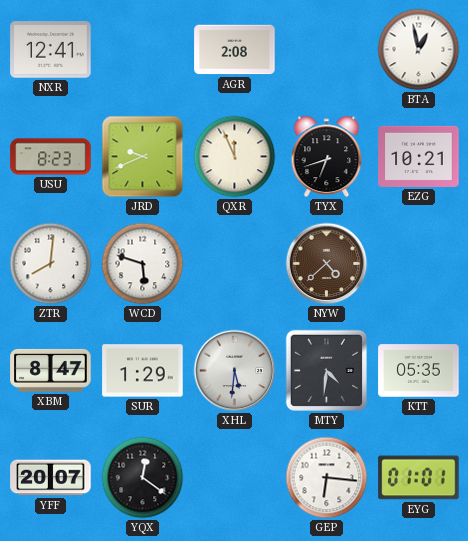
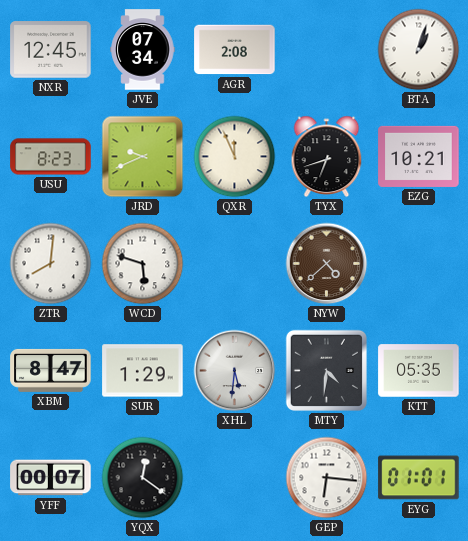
NXR: 12:41 -> 12:45
JVE: none -> 07:34
BTA: 12:58 -> 1:03
YFF: 20:07 -> 00:07
